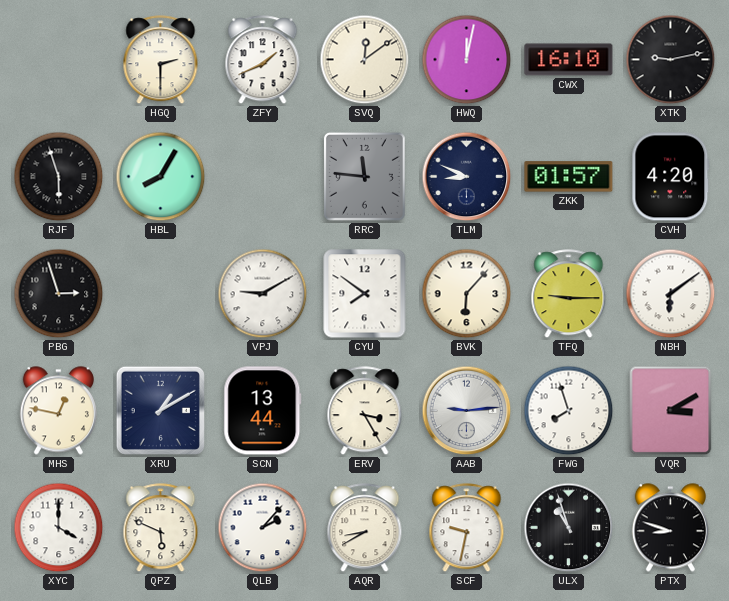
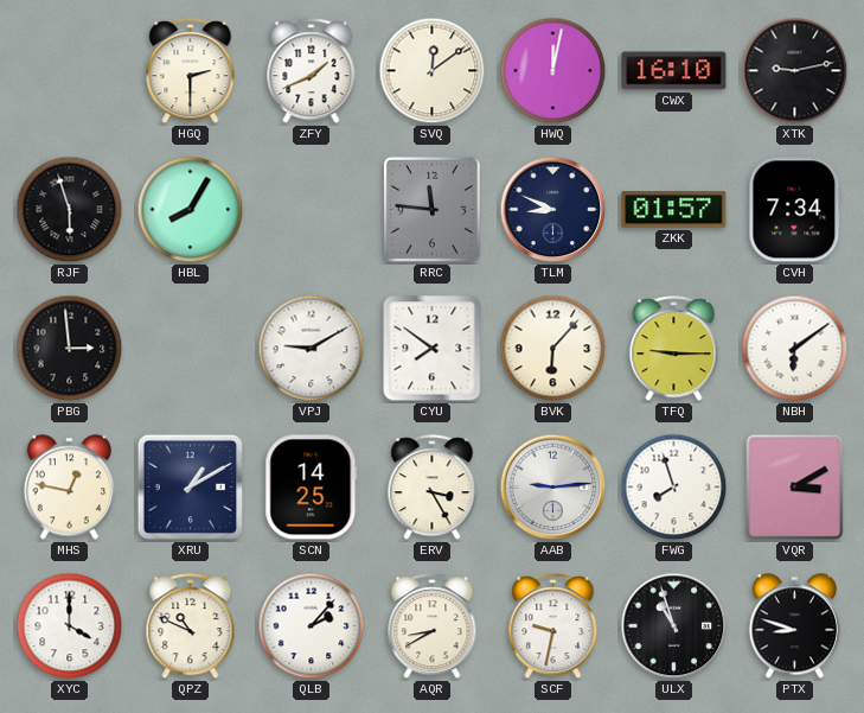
CVH: 4:20 -> 7:34
PBG: 2:57 -> 2:59
SCN: 13:44 -> 14:25
QPZ: 5:49 -> 10:49
